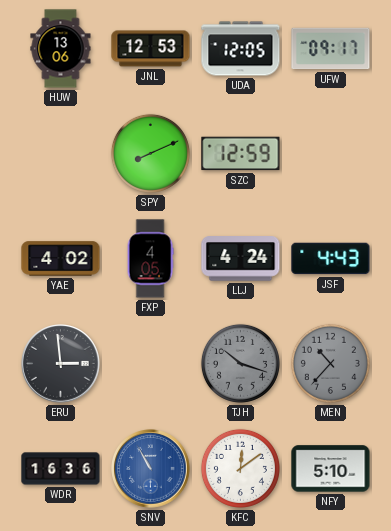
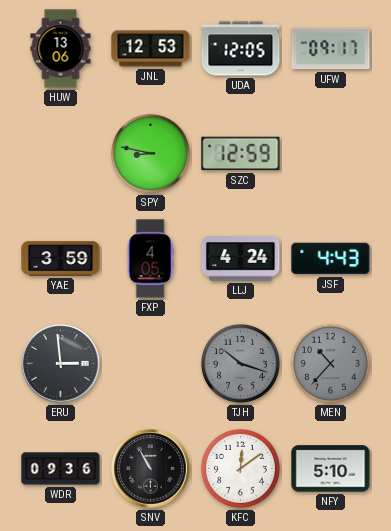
SPY: 8:11 -> 8:47
YAE: 4:02 -> 3:59
WDR: 16:36 -> 09:36
SNV dial: blue -> black
